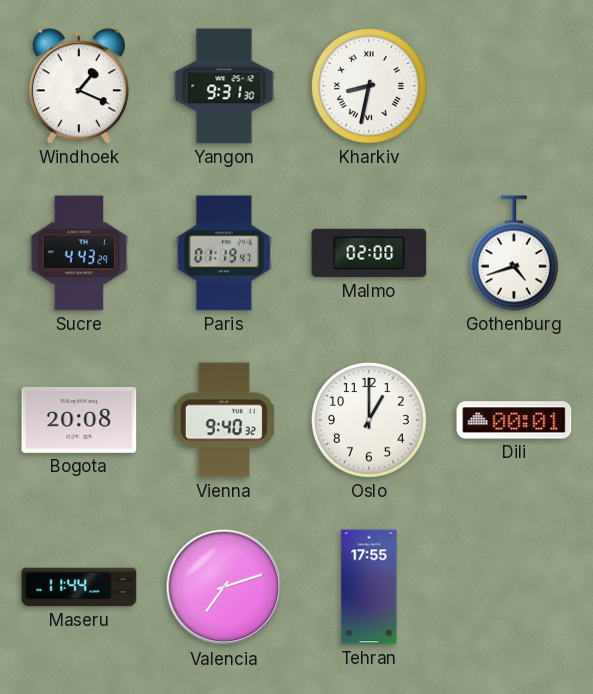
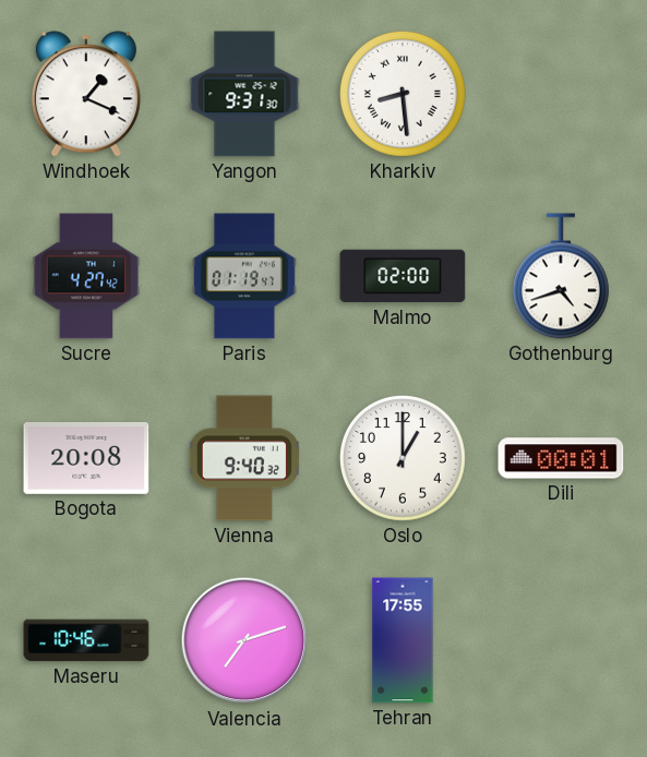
Kharkiv: 8:32 -> 8:29
Sucre: 4:43 -> 4:27
Maseru: 11:44 -> 10:46
